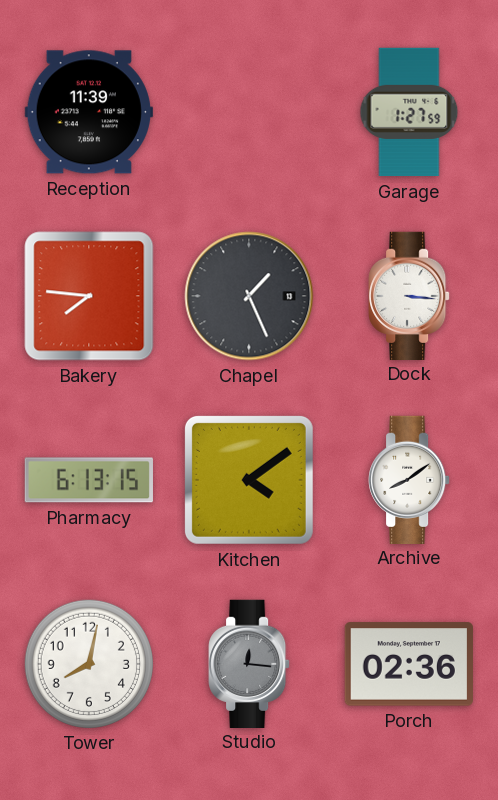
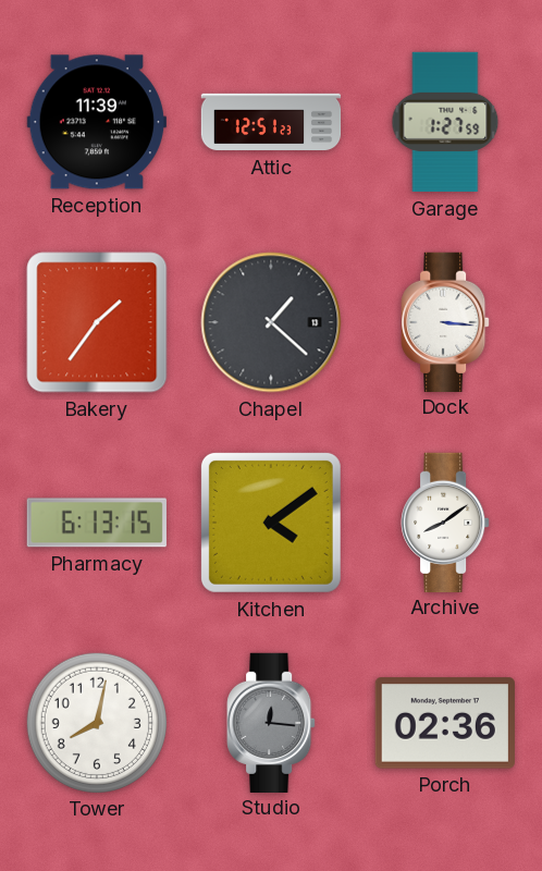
Attic: none -> 12:51
Bakery: 7:46 -> 1:36
Chapel: 1:26 -> 1:22
